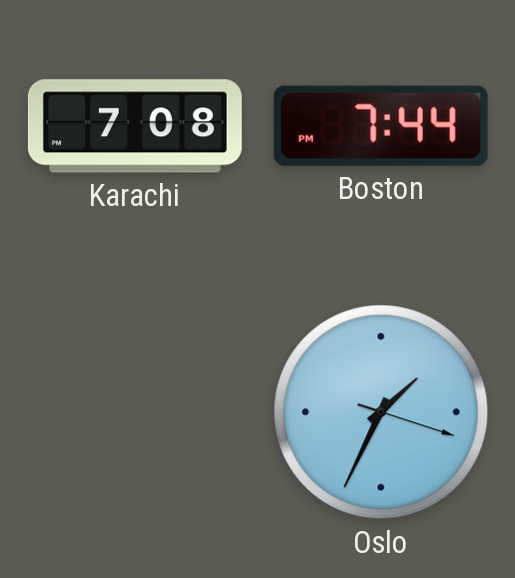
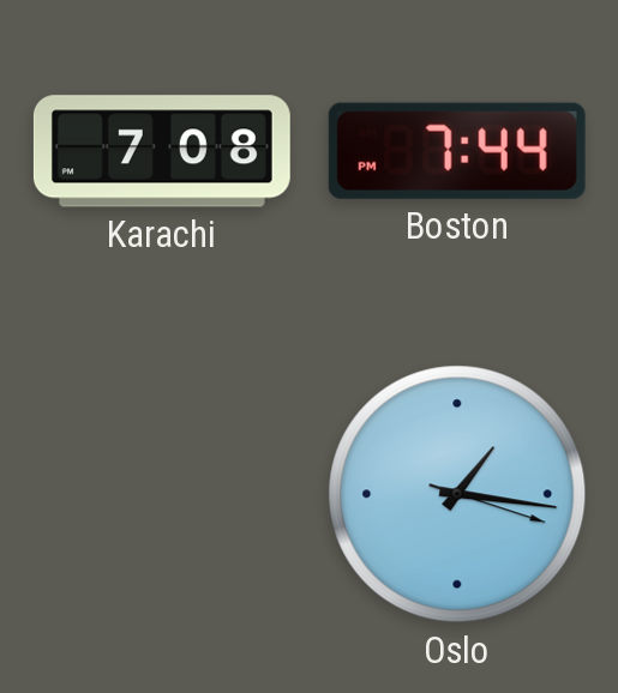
Oslo: 1:34 -> 1:16
